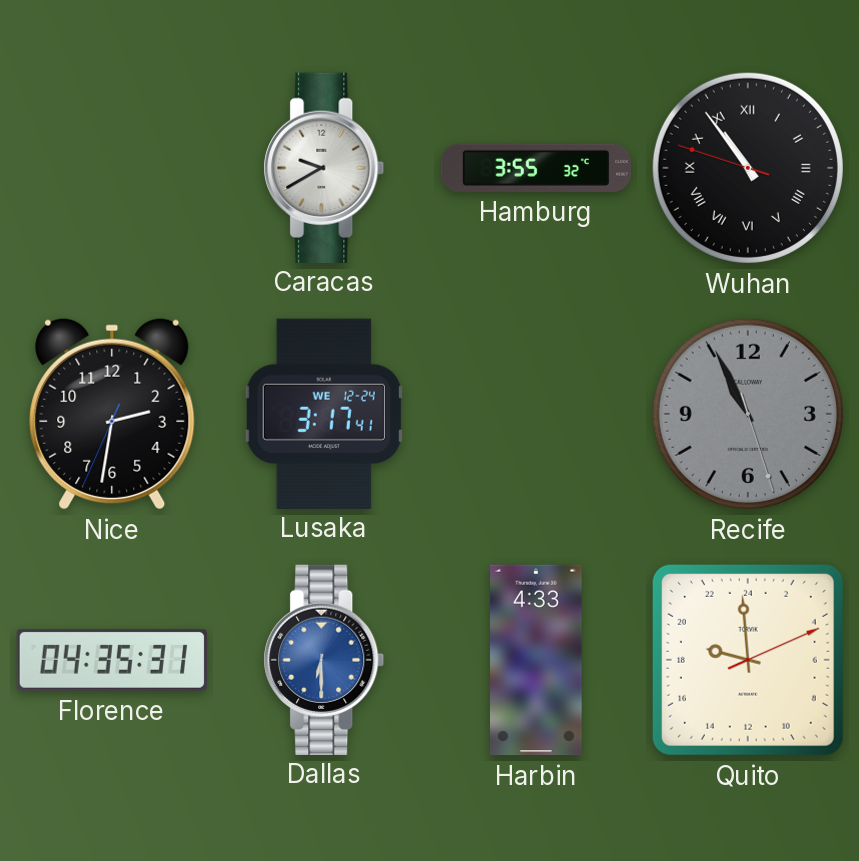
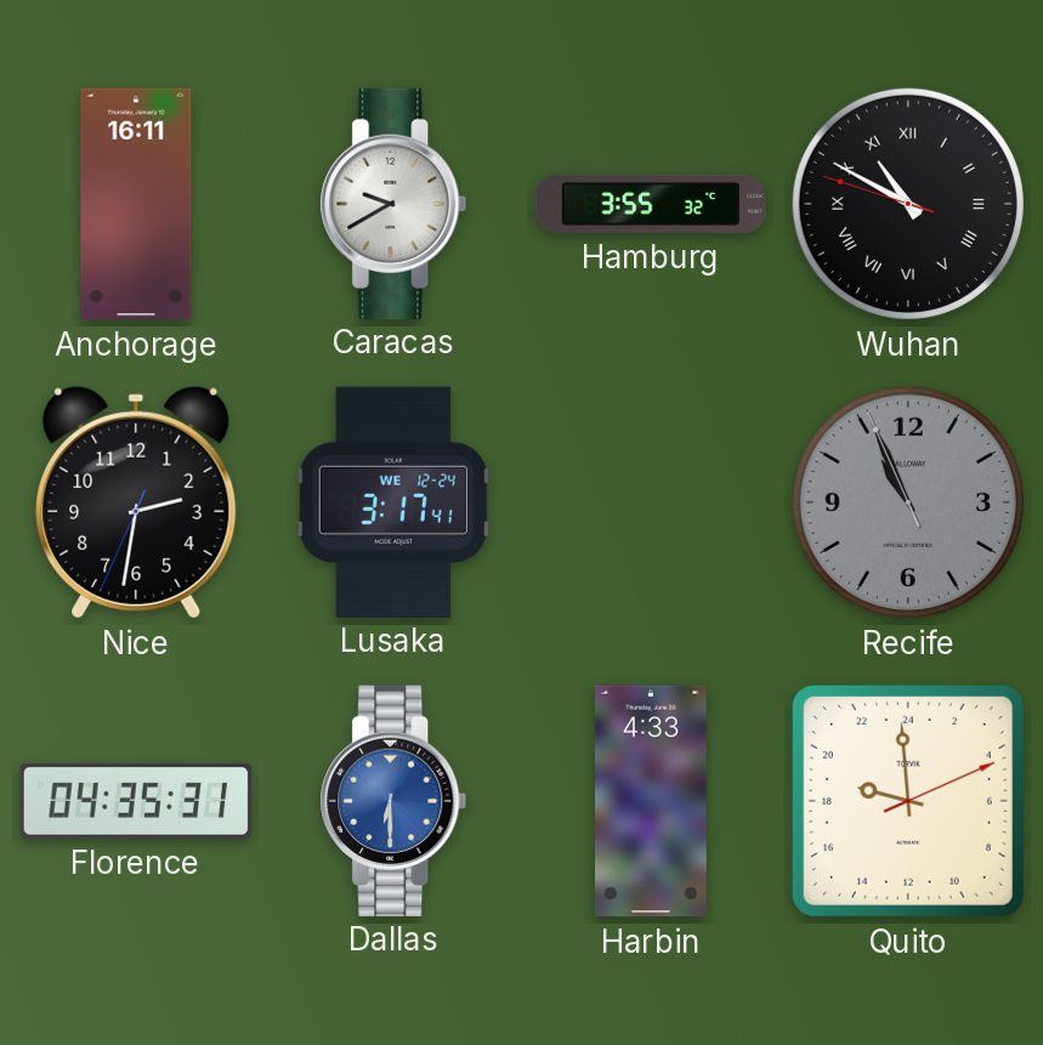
Anchorage: none -> 16:11
Wuhan: 10:53 -> 10:49
Recife: 10:55:27 -> 10:55:56
